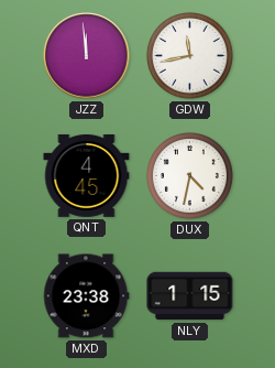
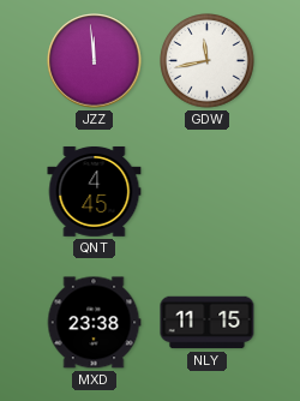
DUX: 4:32 -> none
NLY: 1:15 -> 11:15
